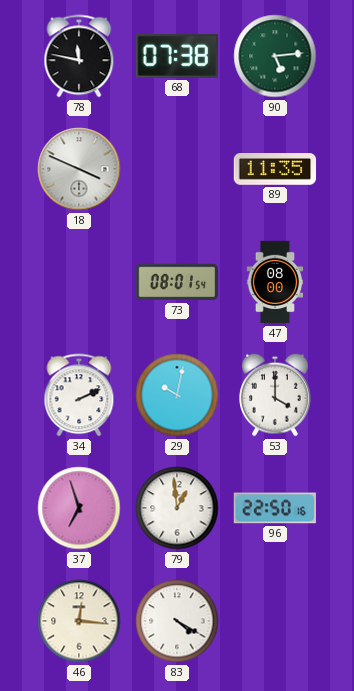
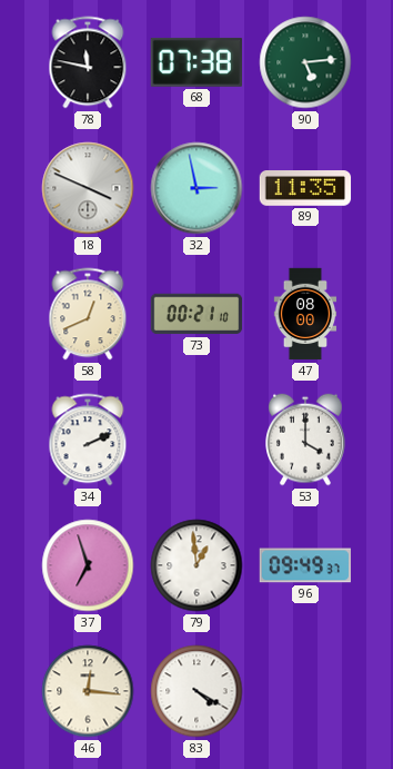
32: none -> 2:58
58: none -> 12:41
73: 08:01 -> 00:21
29: 10:02 -> none
96: 22:50 -> 09:49
